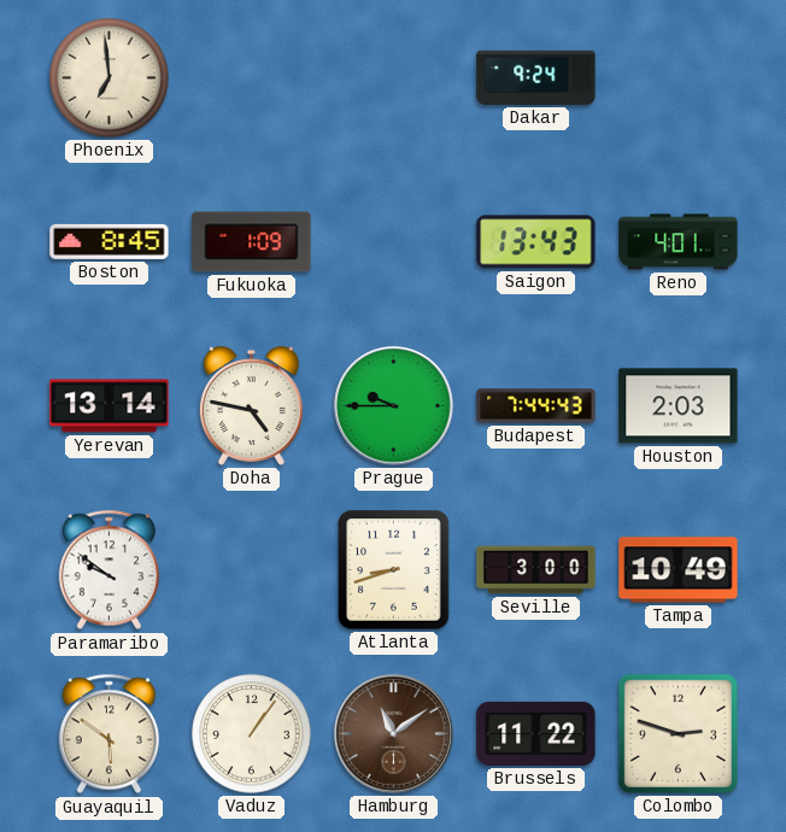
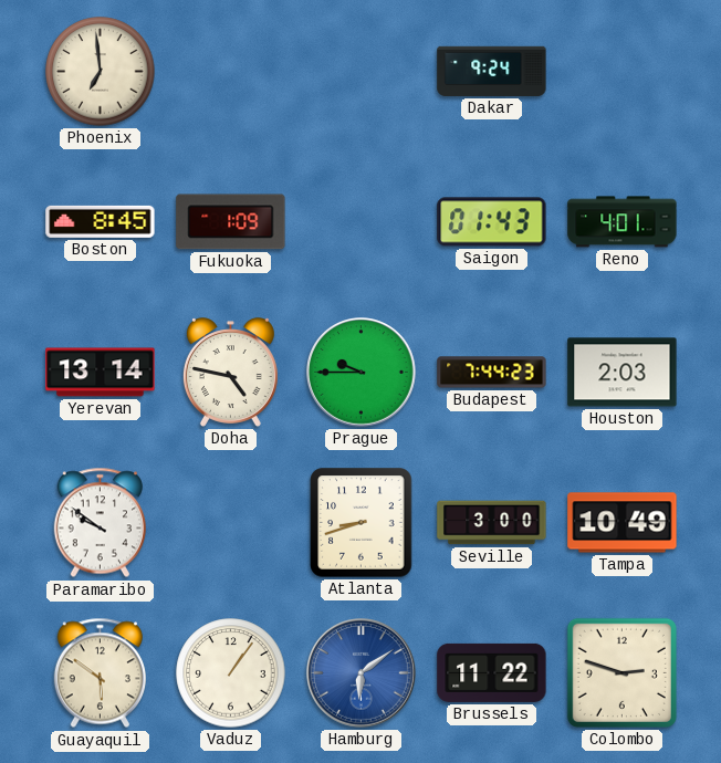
Saigon: 13:43 -> 01:43
Budapest: 7:44:43 -> 7:44:23
Hamburg: 11:09 -> 6:09
Hamburg dial: brown -> blue
